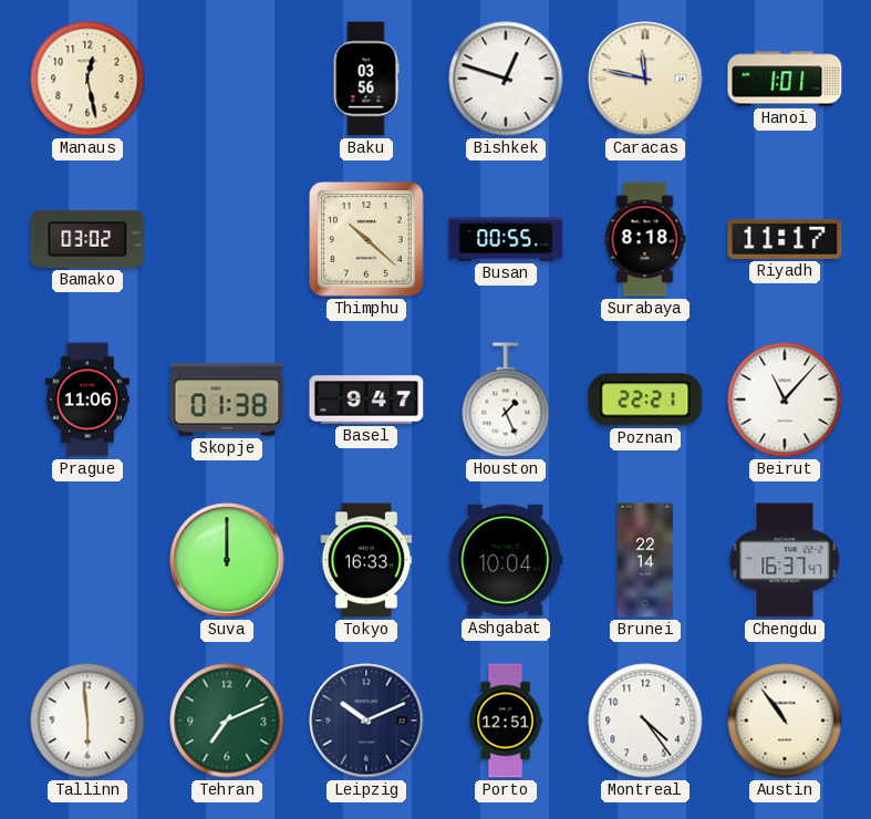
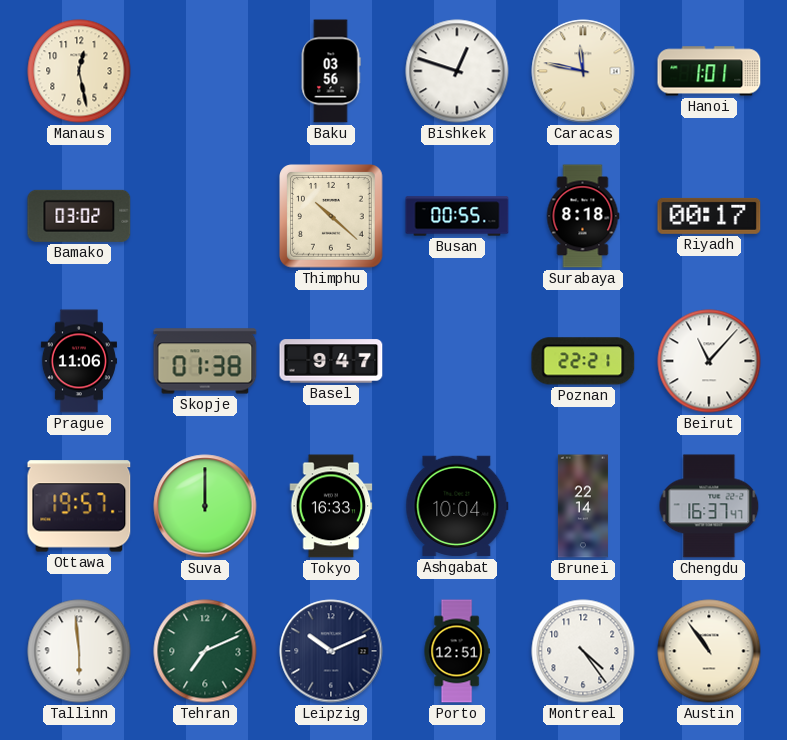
Riyadh: 11:17 -> 00:17
Houston: 1:26 -> none
Ottawa: none -> 19:57
